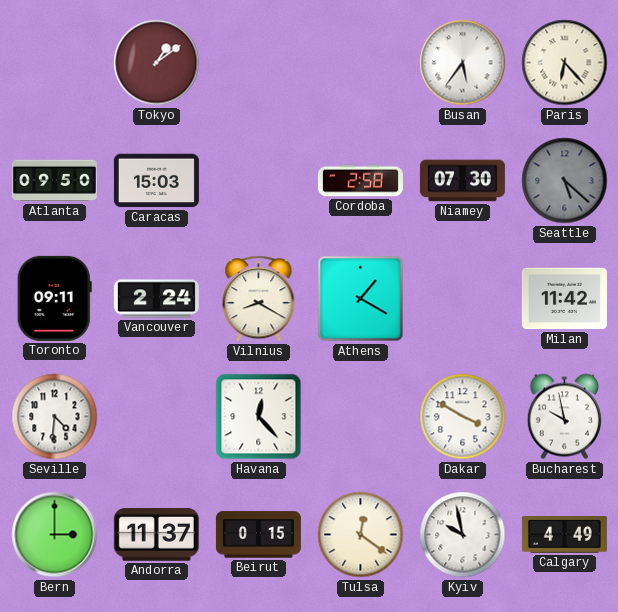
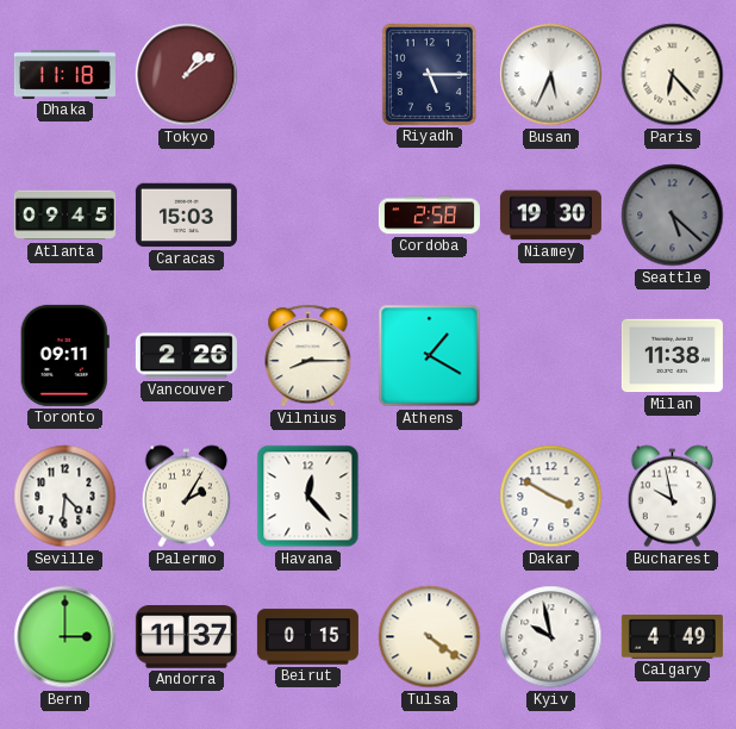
Dhaka: none -> 11:18
Riyadh: none -> 5:15
Busan: 5:36 -> 5:34
Atlanta: 09:50 -> 09:45
Niamey: 07:30 -> 19:30
Vancouver: 2:24 -> 2:26
Vilnius: 8:20 -> 8:15
Milan: 11:42 -> 11:38
Palermo: none -> 2:05
Tulsa: 12:21 -> 4:21
